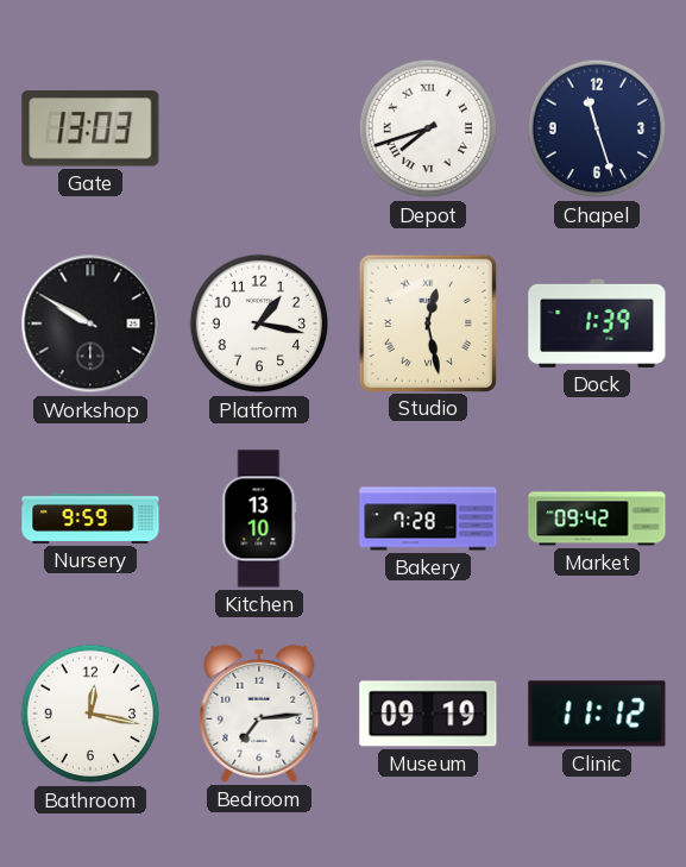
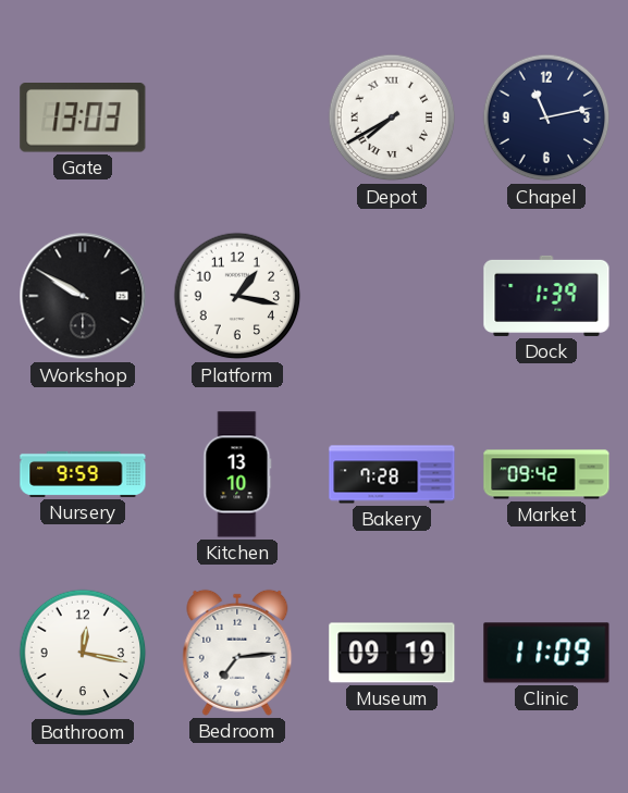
Depot: 7:42 -> 7:40
Chapel: 11:27 -> 11:13
Studio: 12:28 -> none
Clinic: 11:12 -> 11:09
